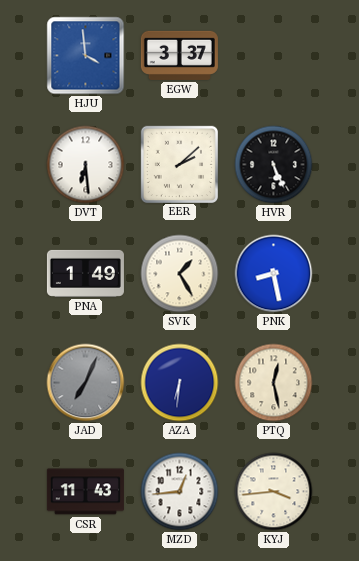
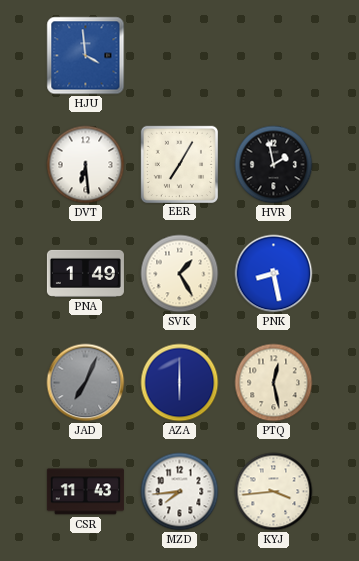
EGW: 3:37 -> none
EER: 2:08 -> 7:05
HVR: 5:26 -> 1:58
AZA: 6:31 -> 6:00
MZD: 12:44 -> 7:44
